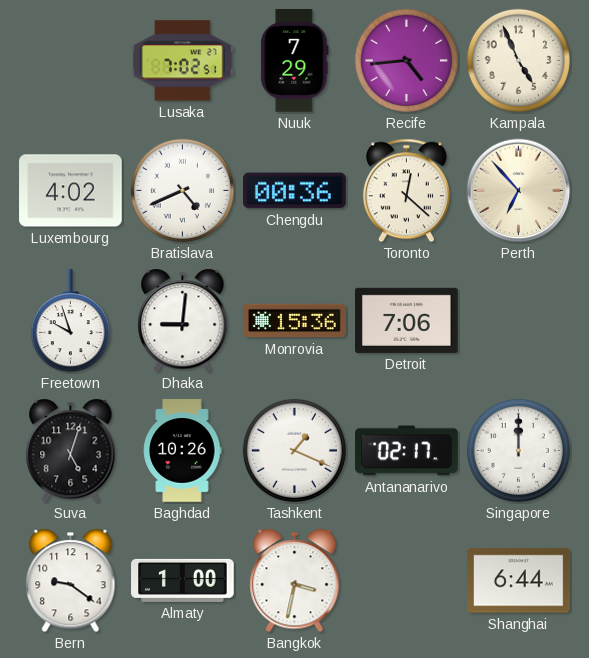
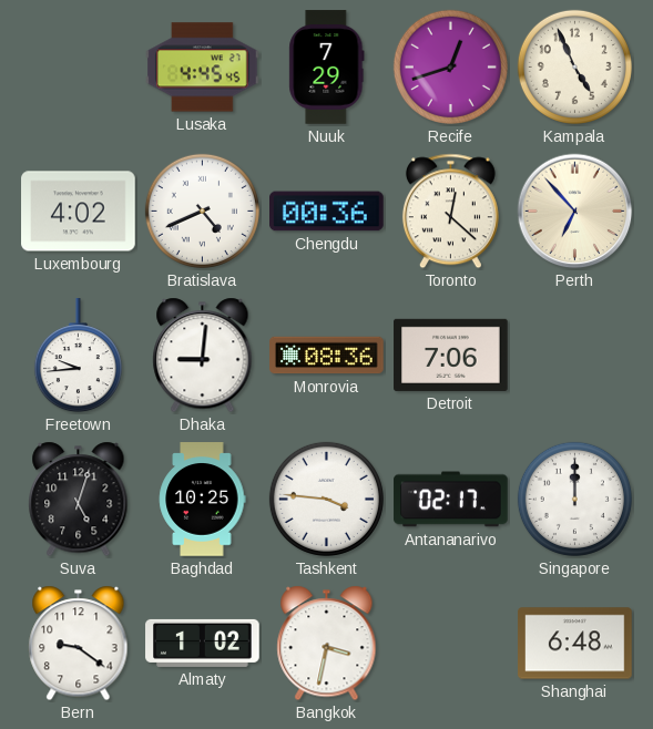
Lusaka: 7:02 -> 4:45
Recife: 4:44 -> 12:42
Freetown: 9:57 -> 9:44
Monrovia: 15:36 -> 08:36
Baghdad: 10:26 -> 10:25
Tashkent: 1:19 -> 3:46
Almaty: 1:00 -> 1:02
Shanghai: 6:44 -> 6:48
